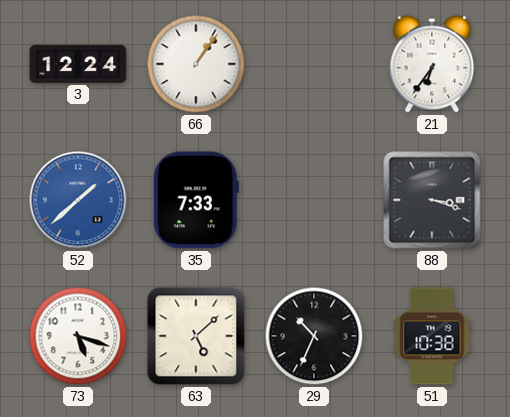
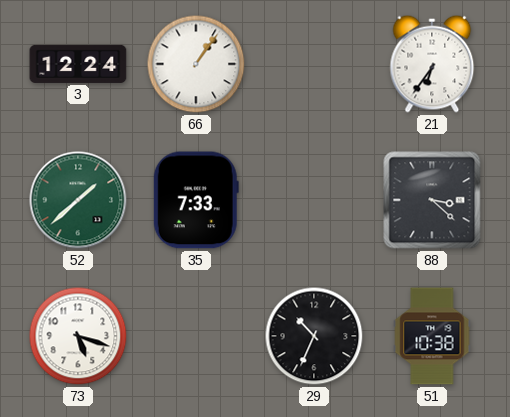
52 dial: blue -> green
88: 3:18 -> 3:22
63: 5:08 -> none
